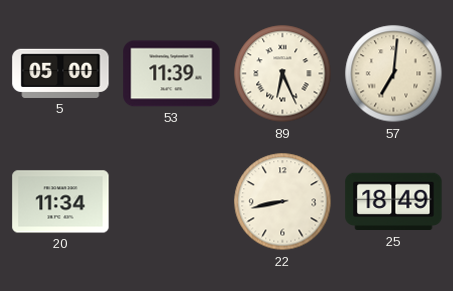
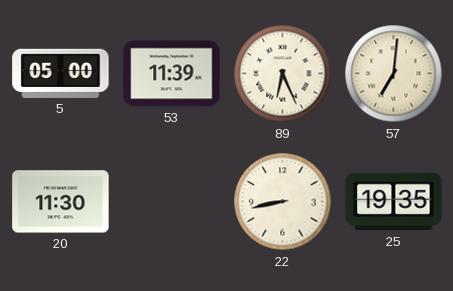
20: 11:34 -> 11:30
25: 18:49 -> 19:35
